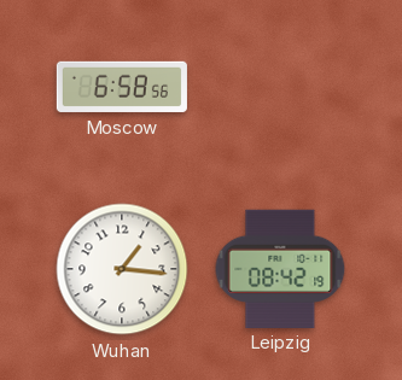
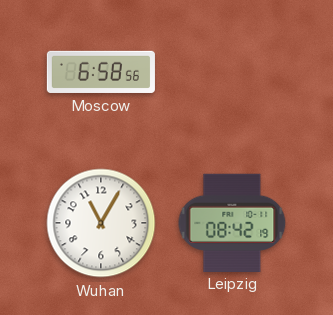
Wuhan: 1:16 -> 11:05
